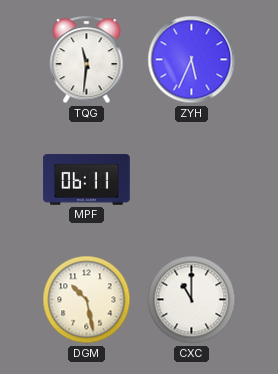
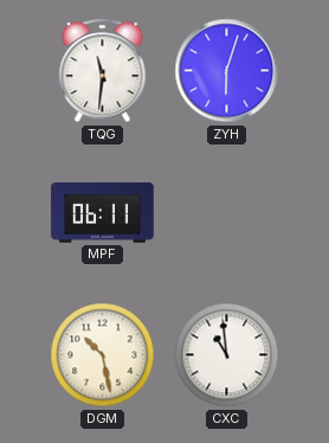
ZYH: 5:34 -> 6:03
CXC: 11:00 -> 10:59
